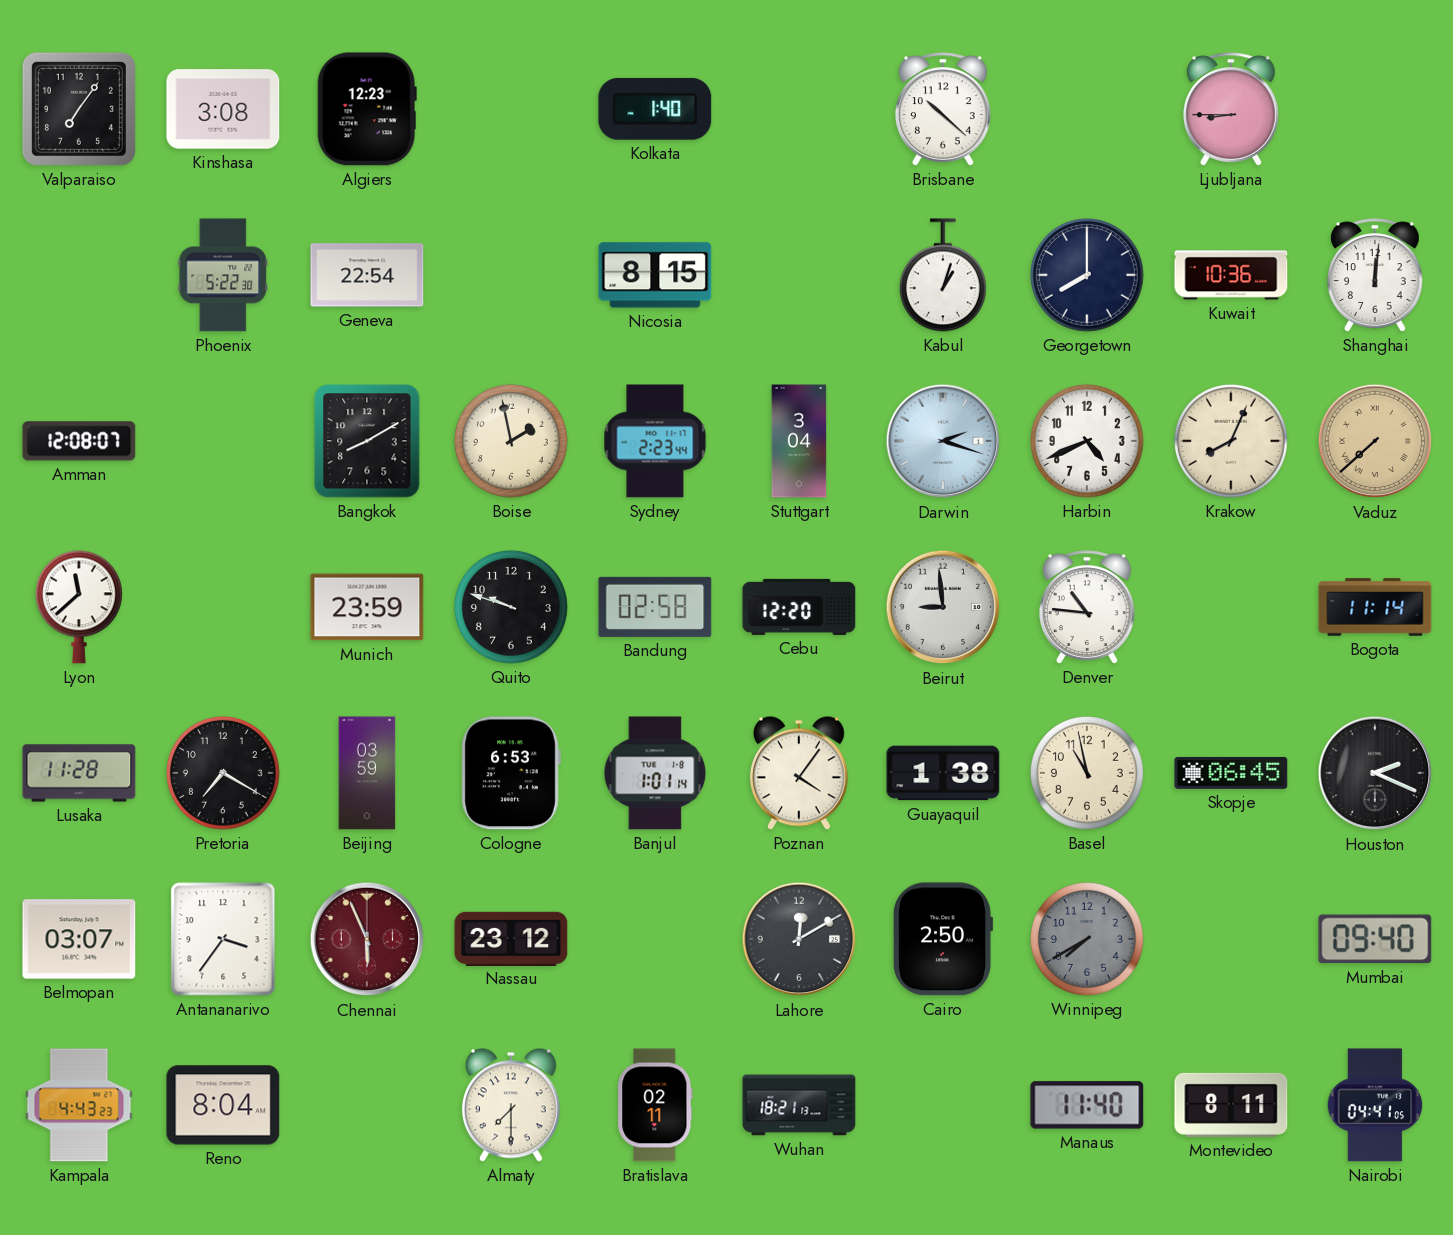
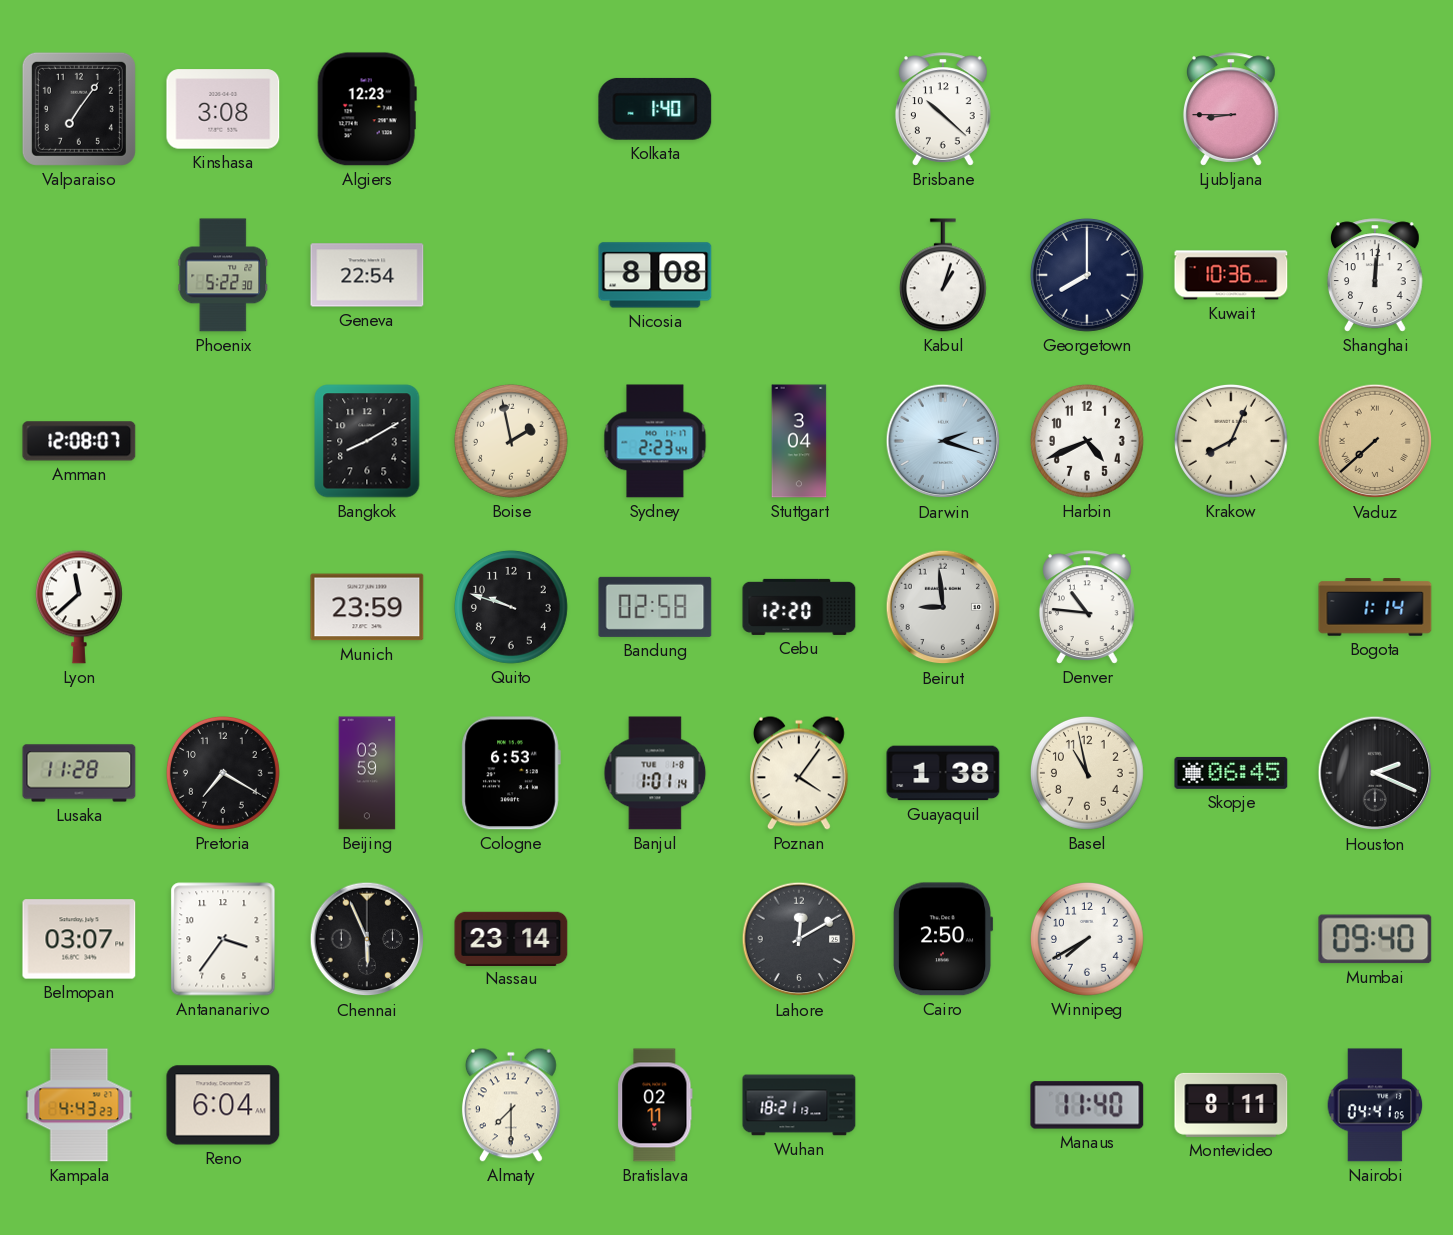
Nicosia: 8:15 -> 8:08
Bogota: 11:14 -> 1:14
Chennai dial: burgundy -> black
Nassau: 23:12 -> 23:14
Winnipeg dial: grey -> white
Reno: 8:04 -> 6:04
